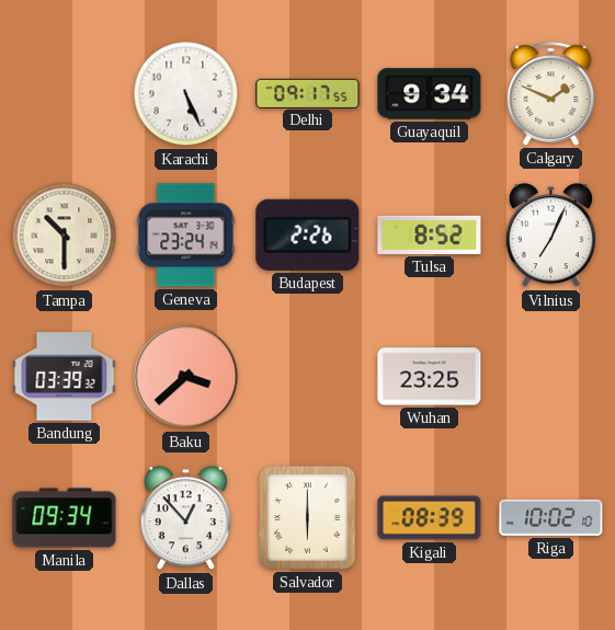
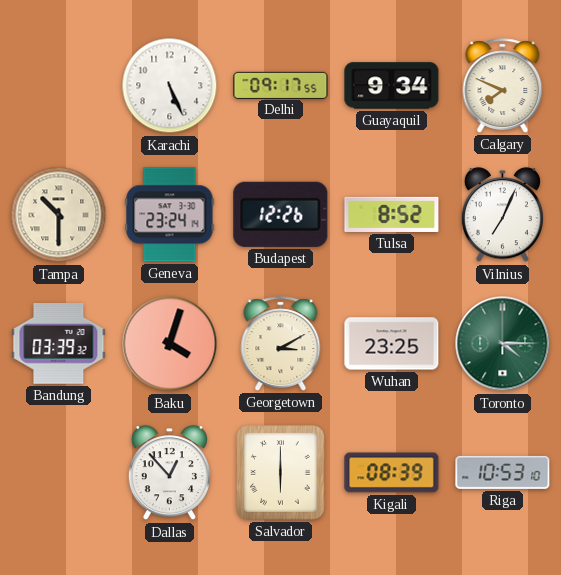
Calgary: 1:49 -> 7:49
Budapest: 2:26 -> 12:26
Baku: 3:38 -> 4:03
Georgetown: none -> 3:10
Toronto: none -> 4:15
Manila: 09:34 -> none
Riga: 10:02 -> 10:53
